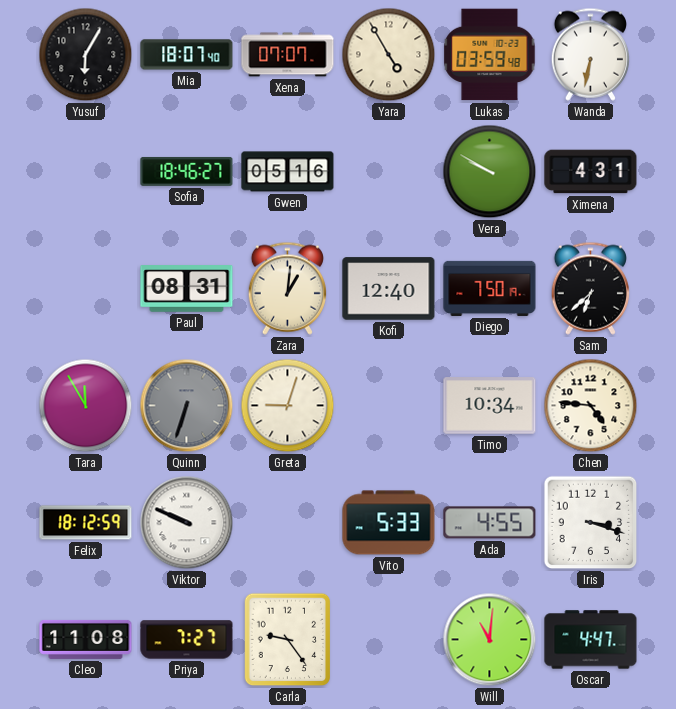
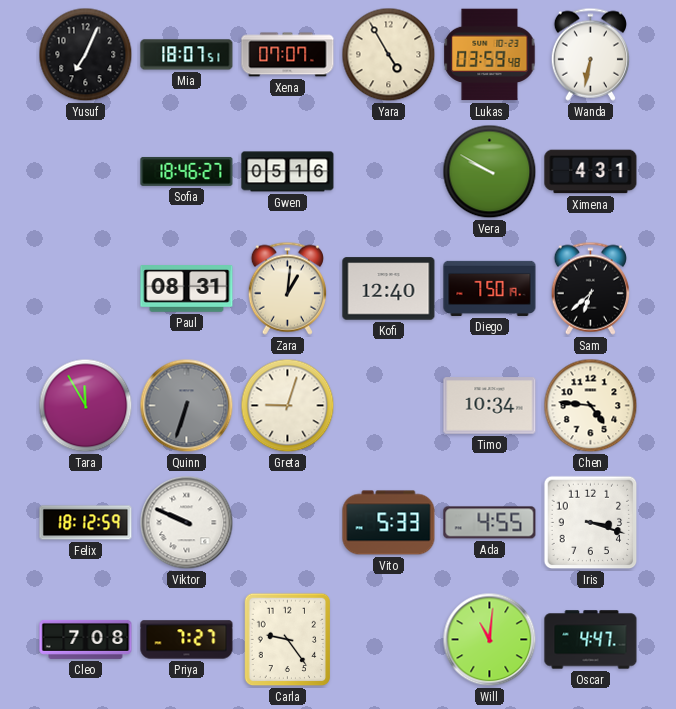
Yusuf: 6:05 -> 7:04
Mia: 18:07:40 -> 18:07:51
Cleo: 11:08 -> 7:08
